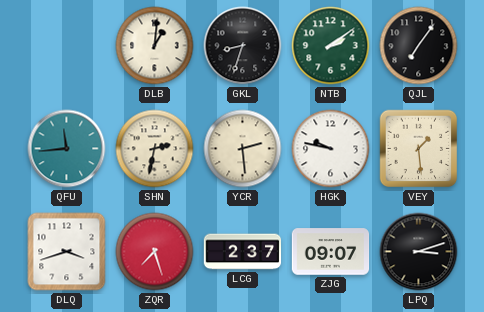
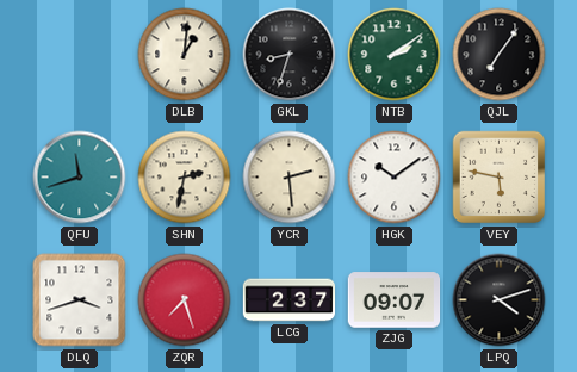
QFU: 11:44 -> 11:42
HGK: 9:47 -> 10:09
VEY: 1:29 -> 5:47
LPQ: 3:12 -> 4:12
